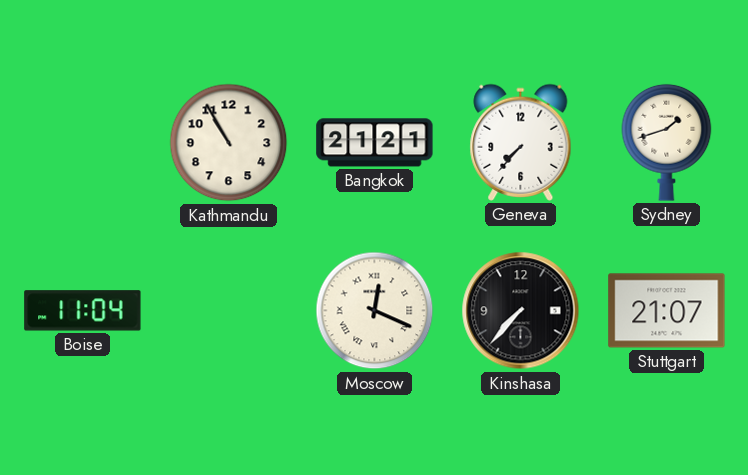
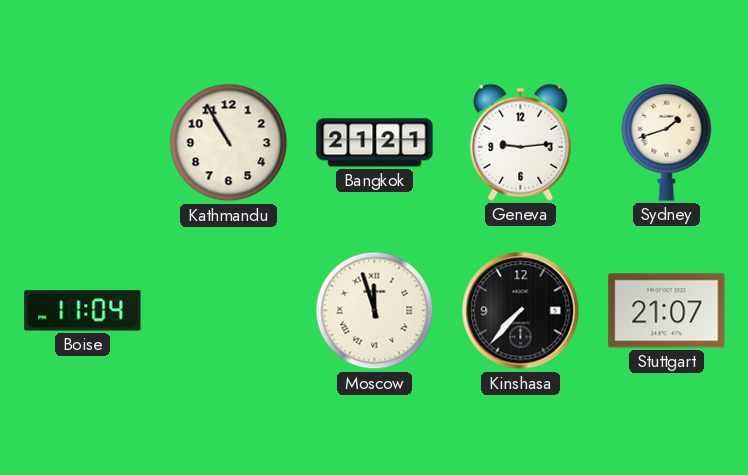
Geneva: 7:37 -> 9:14
Moscow: 12:19 -> 11:57
